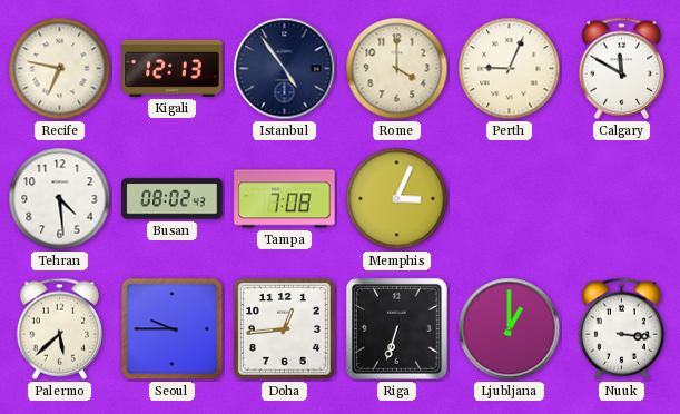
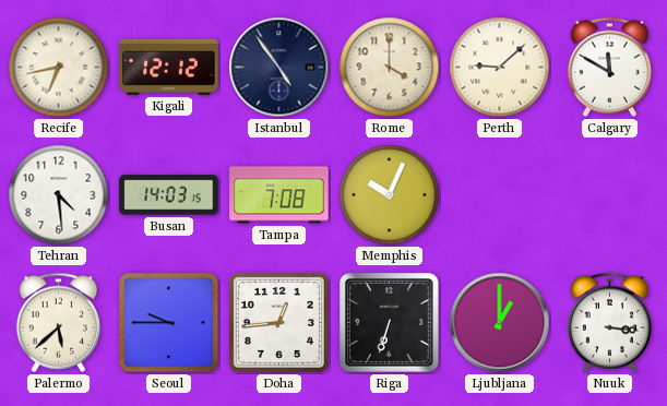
Recife: 6:47 -> 6:43
Kigali: 12:13 -> 12:12
Perth: 9:04 -> 9:08
Busan: 08:02 -> 14:03
Memphis: 3:04 -> 10:04
